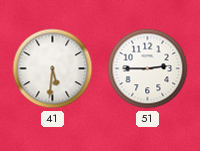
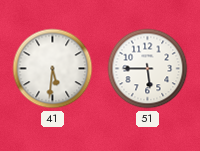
51: 2:45 -> 5:45
